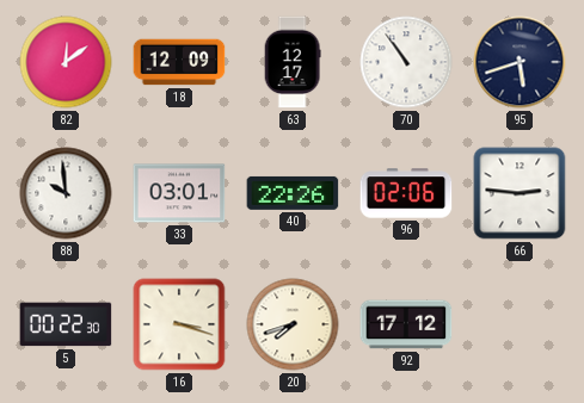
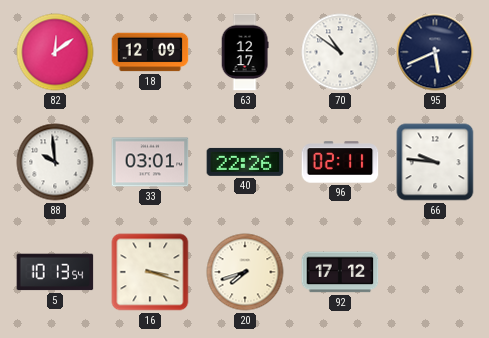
70: 10:54 -> 10:51
95: 5:42 -> 5:41
96: 02:06 -> 02:11
66: 2:46 -> 9:46
5: 00:22 -> 10:13
